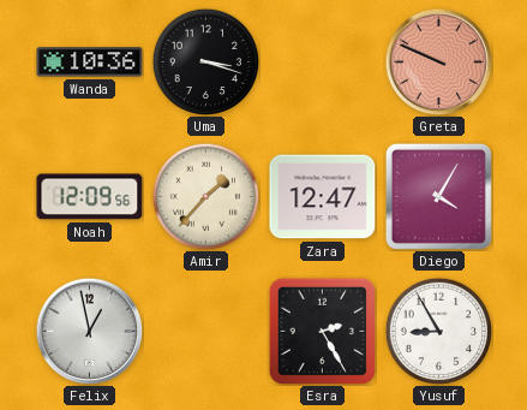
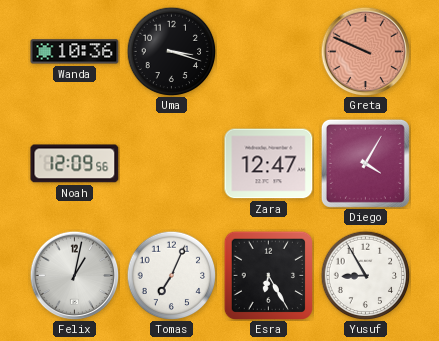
Amir: 1:37 -> none
Felix: 12:58 -> 1:02
Tomas: none -> 7:04
Esra: 2:25 -> 6:25
